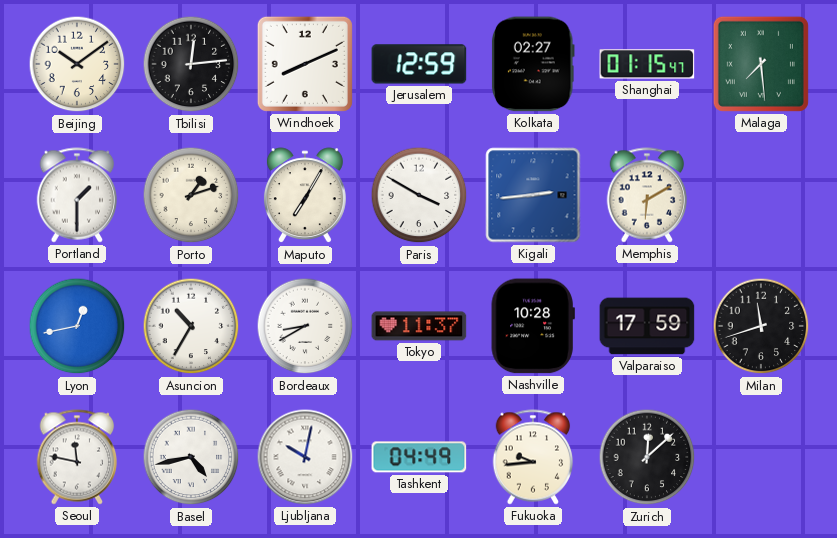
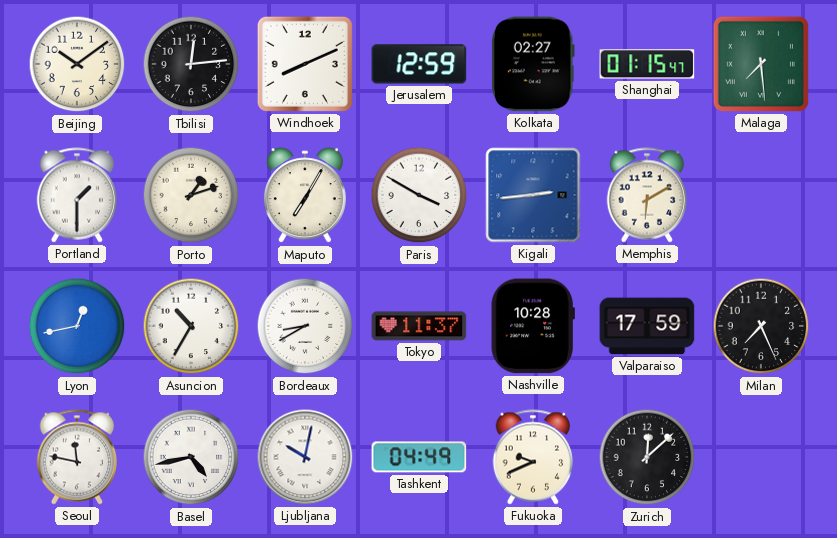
Milan: 11:42 -> 7:26
Fukuoka: 9:44 -> 9:41
